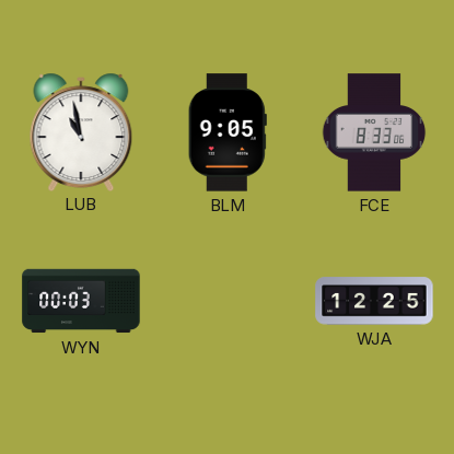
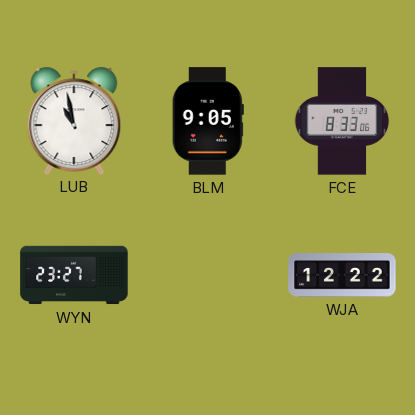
WYN: 00:03 -> 23:27
WJA: 12:25 -> 12:22
